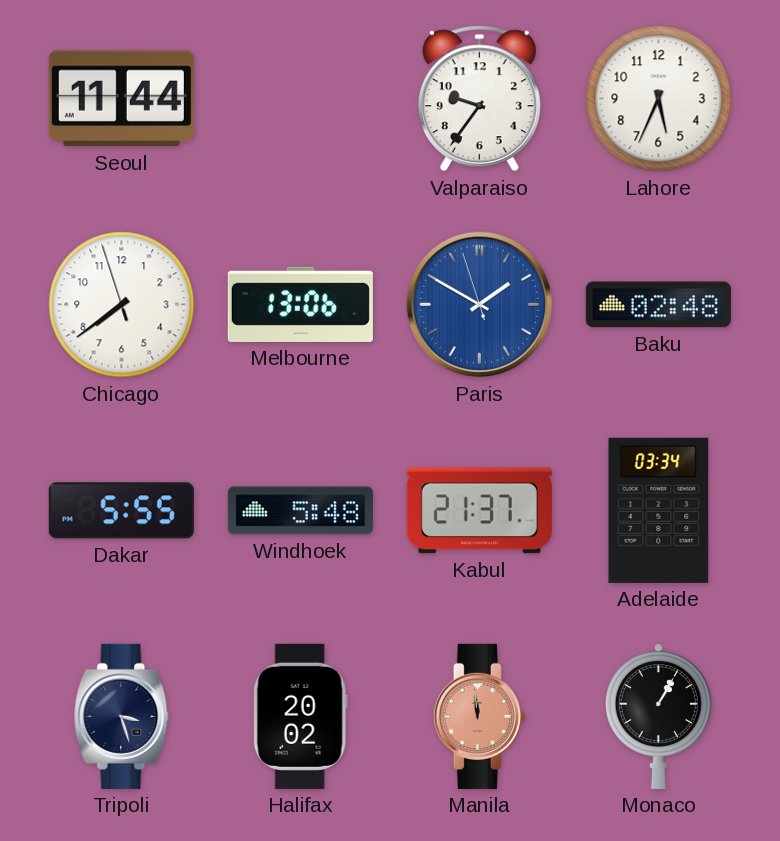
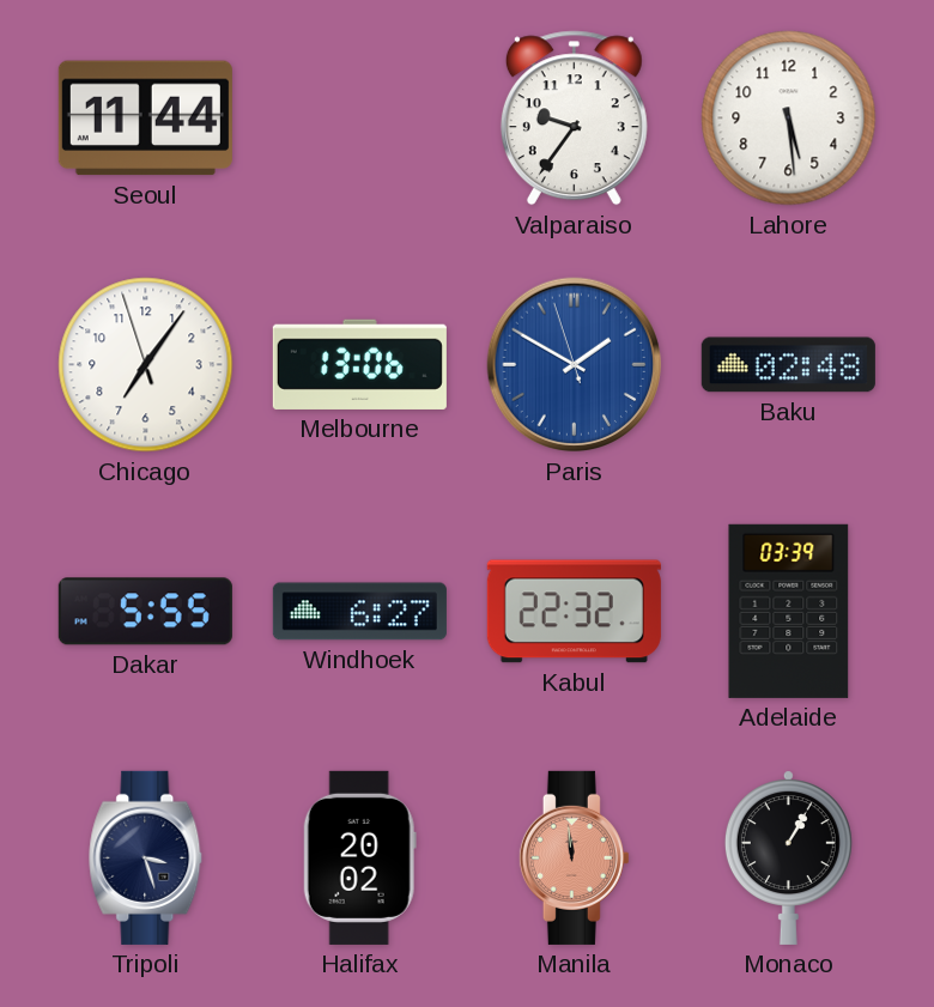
Lahore: 5:34 -> 5:29
Chicago: 7:38 -> 7:05
Windhoek: 5:48 -> 6:27
Kabul: 21:37 -> 22:32
Adelaide: 03:34 -> 03:39
